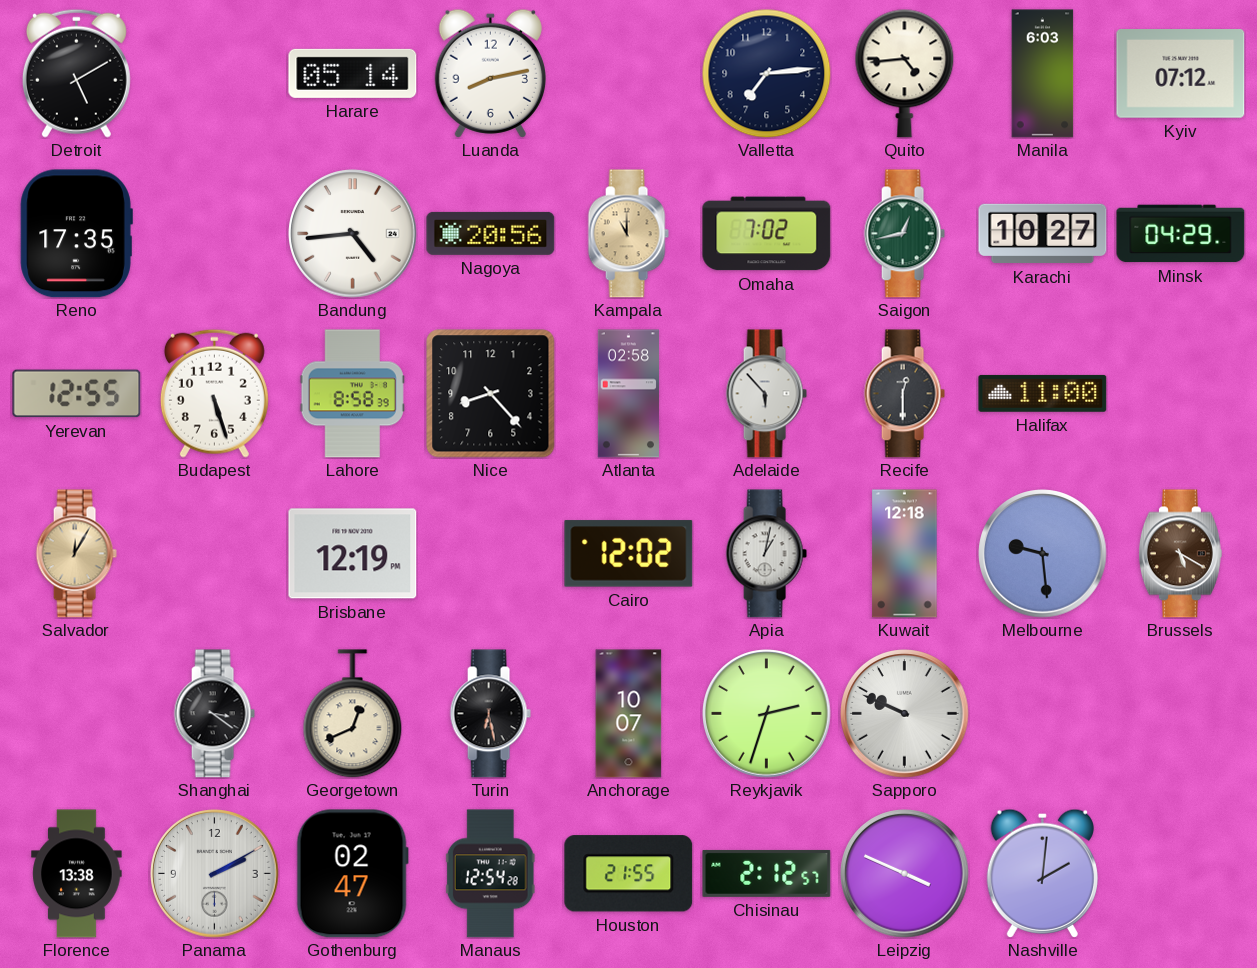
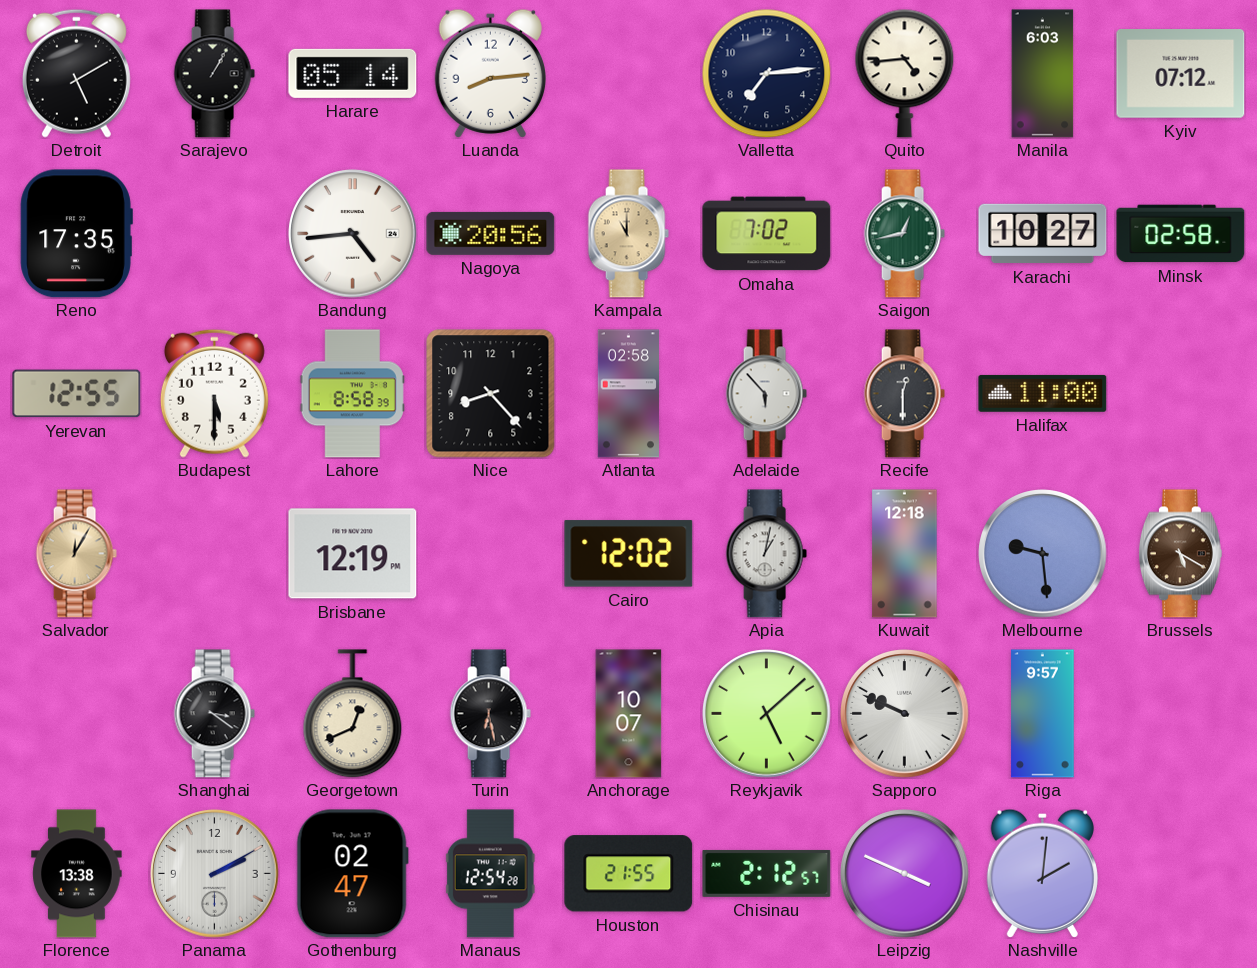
Sarajevo: none -> 1:05
Luanda: 8:13 -> 8:14
Minsk: 04:29 -> 02:58
Budapest: 5:27 -> 5:30
Reykjavik: 2:33 -> 5:08
Riga: none -> 9:57
